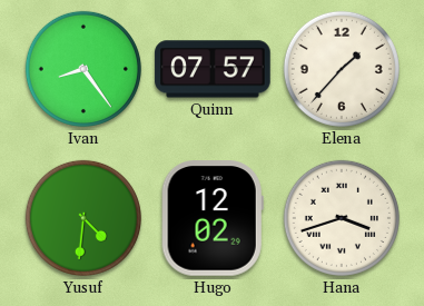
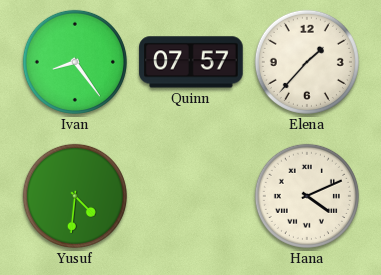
Hugo: 12:02 -> none
Hana: 3:42 -> 4:11
